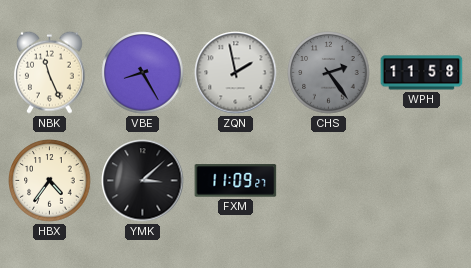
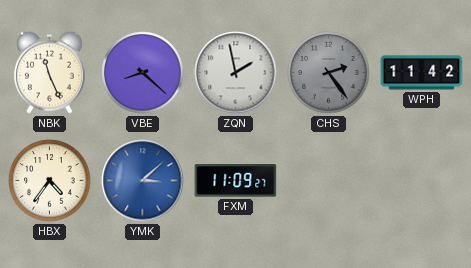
VBE: 8:25 -> 8:22
WPH: 11:58 -> 11:42
YMK dial: black -> blue
